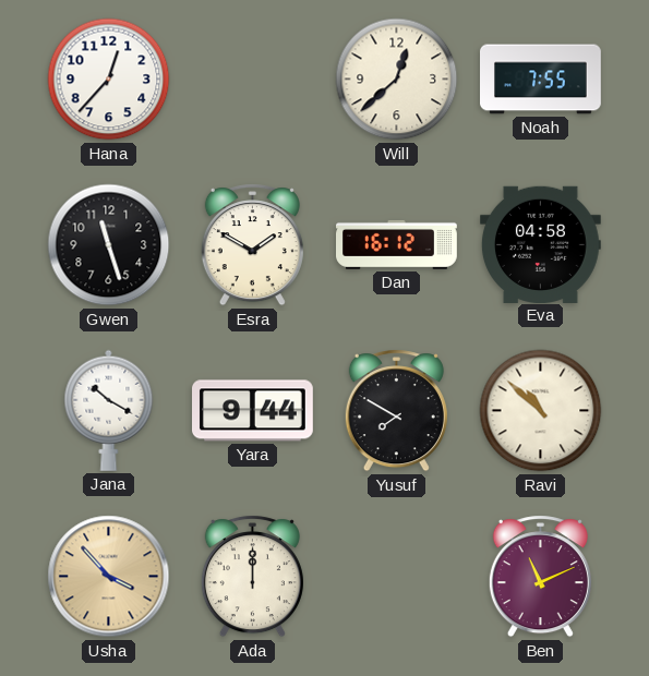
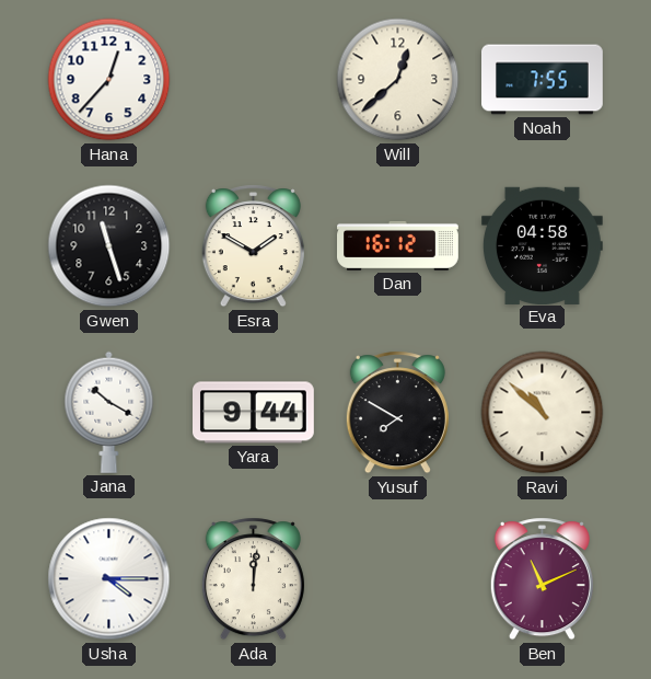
Usha: 3:53 -> 4:15
Usha dial: champagne -> white
Ada: 12:00 -> 12:01
